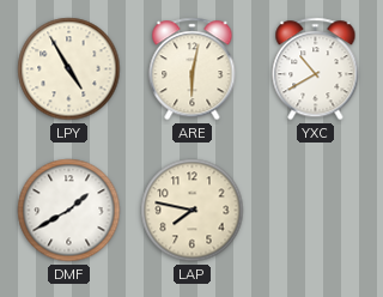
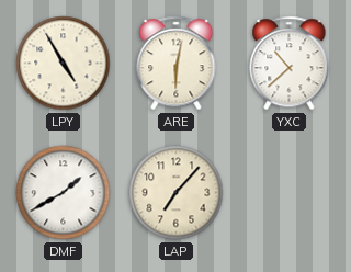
YXC: 10:40 -> 10:38
LAP: 7:47 -> 7:07
